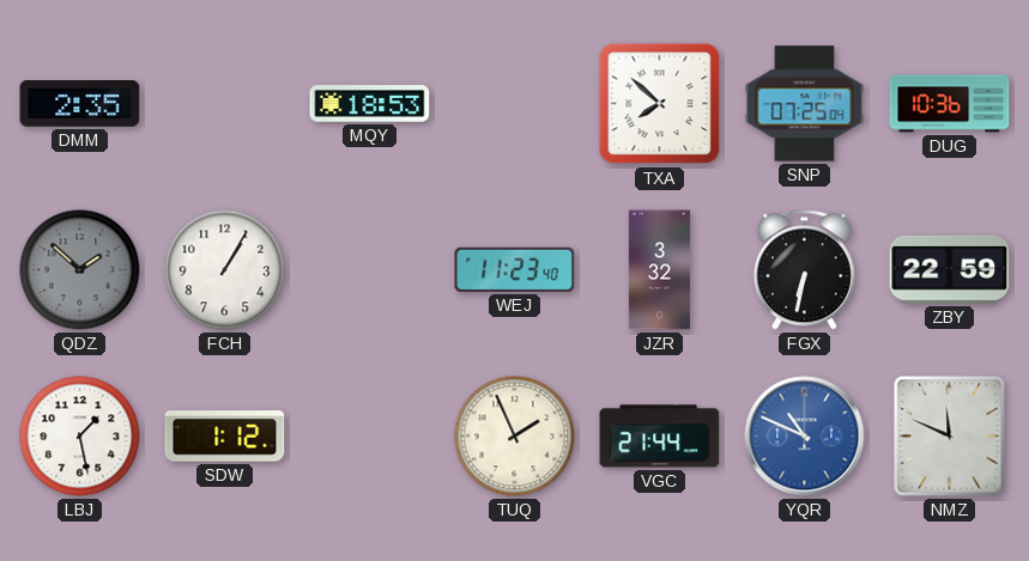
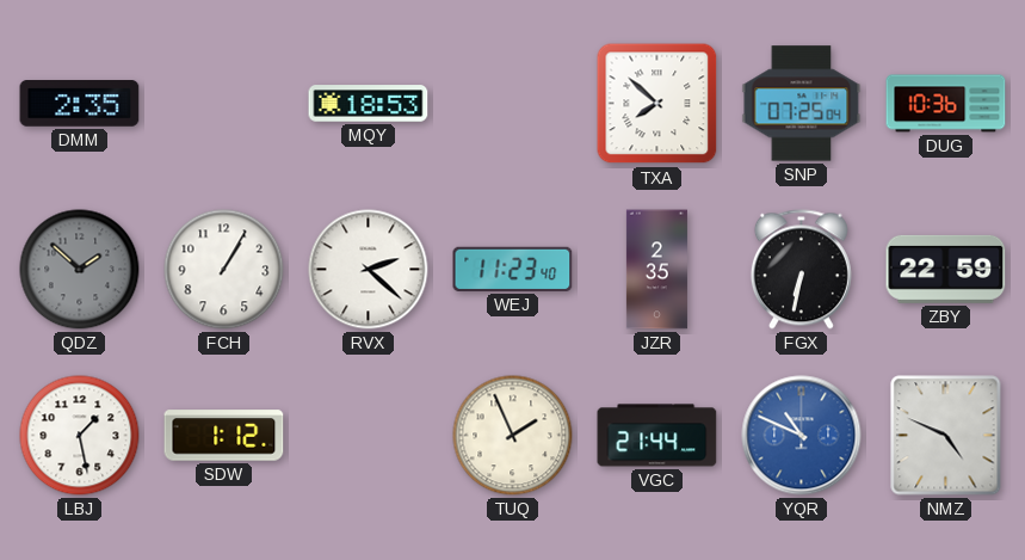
RVX: none -> 2:22
JZR: 3:32 -> 2:35
NMZ: 11:49 -> 4:49
